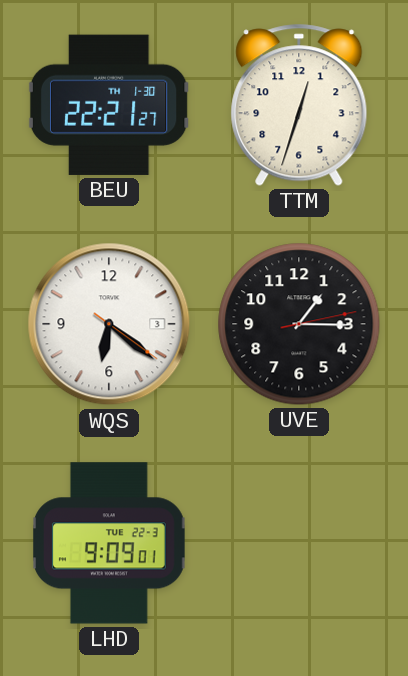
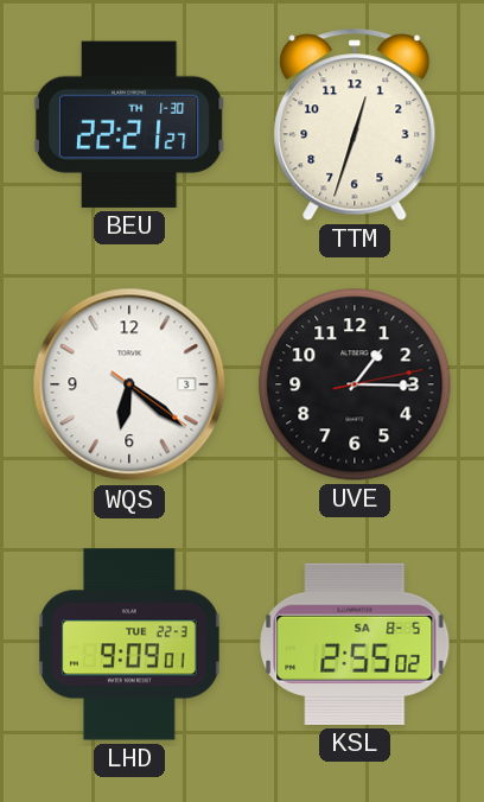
KSL: none -> 2:55
